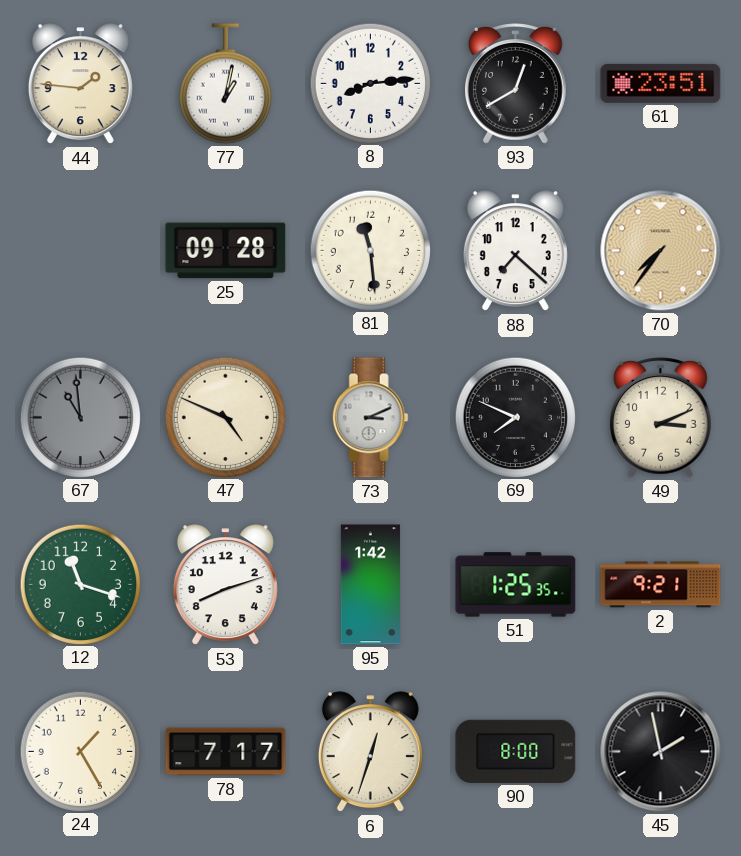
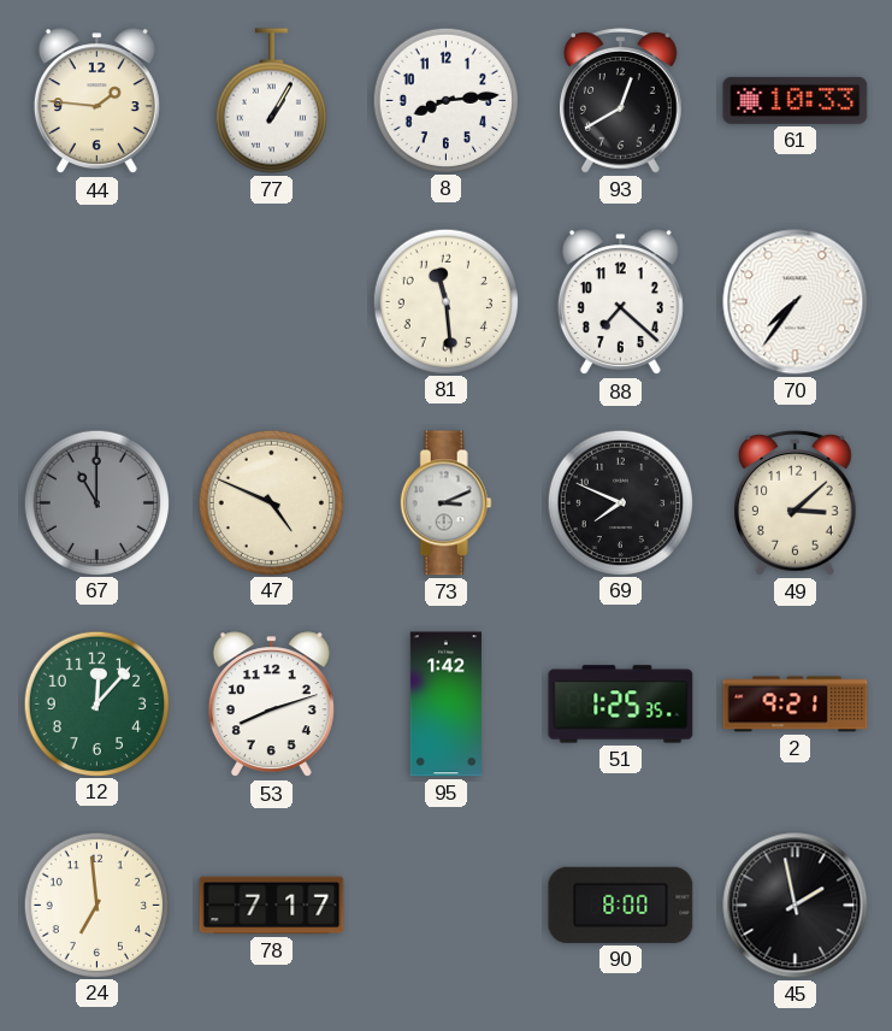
77: 1:02 -> 1:05
61: 23:51 -> 10:33
25: 09:28 -> none
70 dial: champagne -> white
67: 10:59 -> 11:00
49: 3:11 -> 3:08
12: 11:18 -> 12:07
24: 1:25 -> 6:59
6: 12:33 -> none
